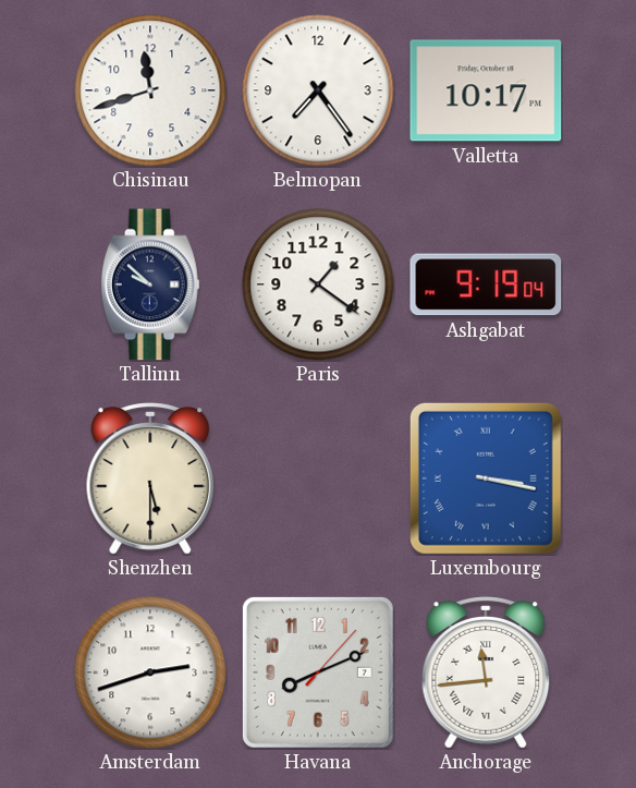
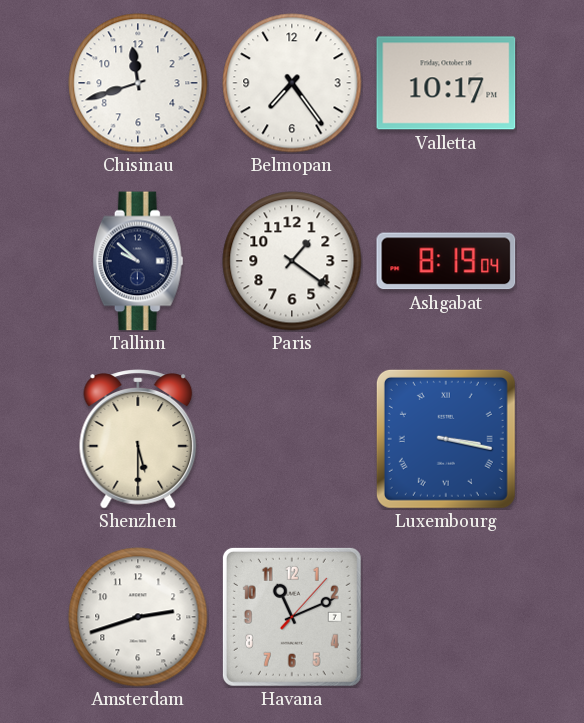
Ashgabat: 9:19 -> 8:19
Havana: 8:11 -> 11:11
Anchorage: 11:44 -> none
